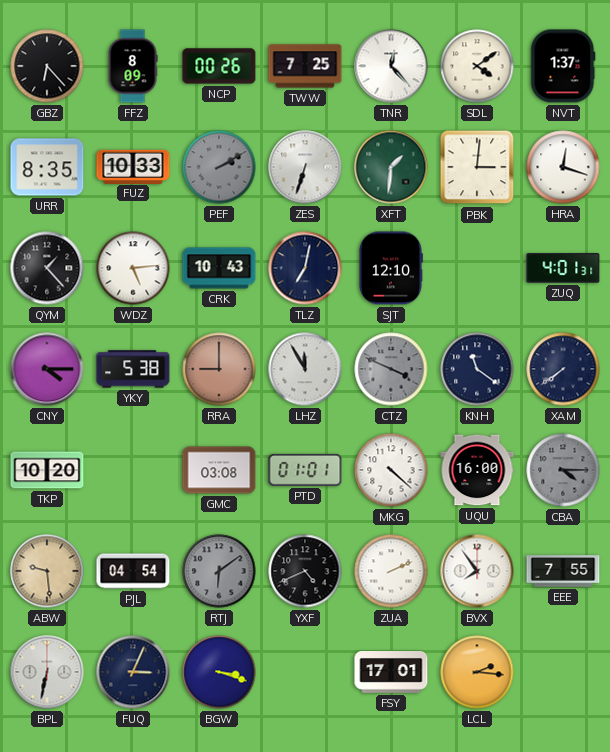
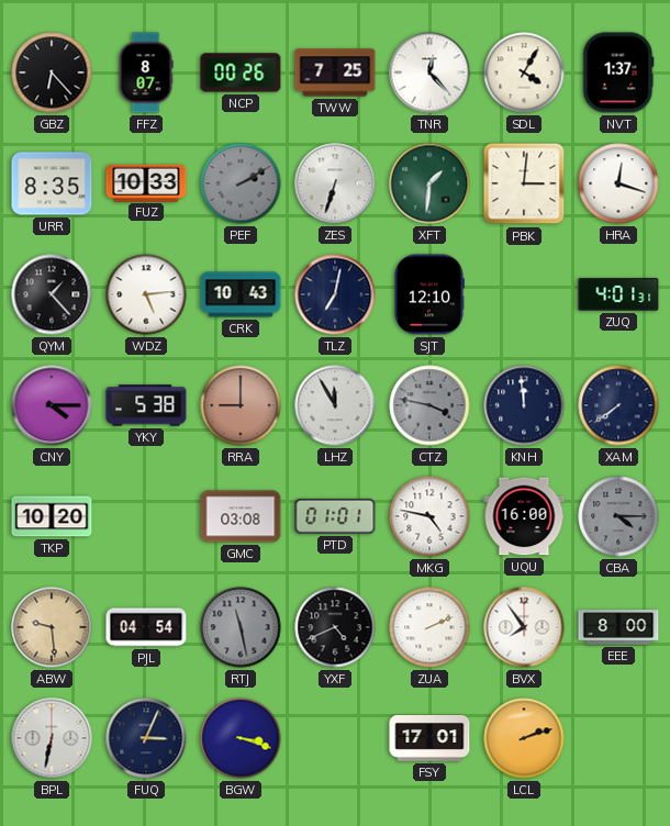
FFZ: 8:09 -> 8:07
SDL: 4:09 -> 4:05
CTZ: 3:49 -> 3:47
KNH: 11:21 -> 11:59
MKG: 4:22 -> 4:47
RTJ: 6:09 -> 11:28
EEE: 7:55 -> 8:00
LCL: 2:16 -> 2:12
